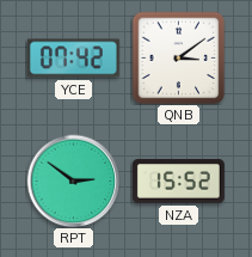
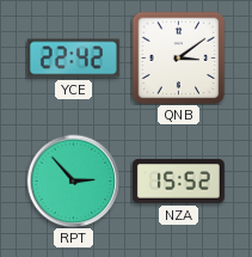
YCE: 07:42 -> 22:42
RPT: 2:51 -> 2:53
